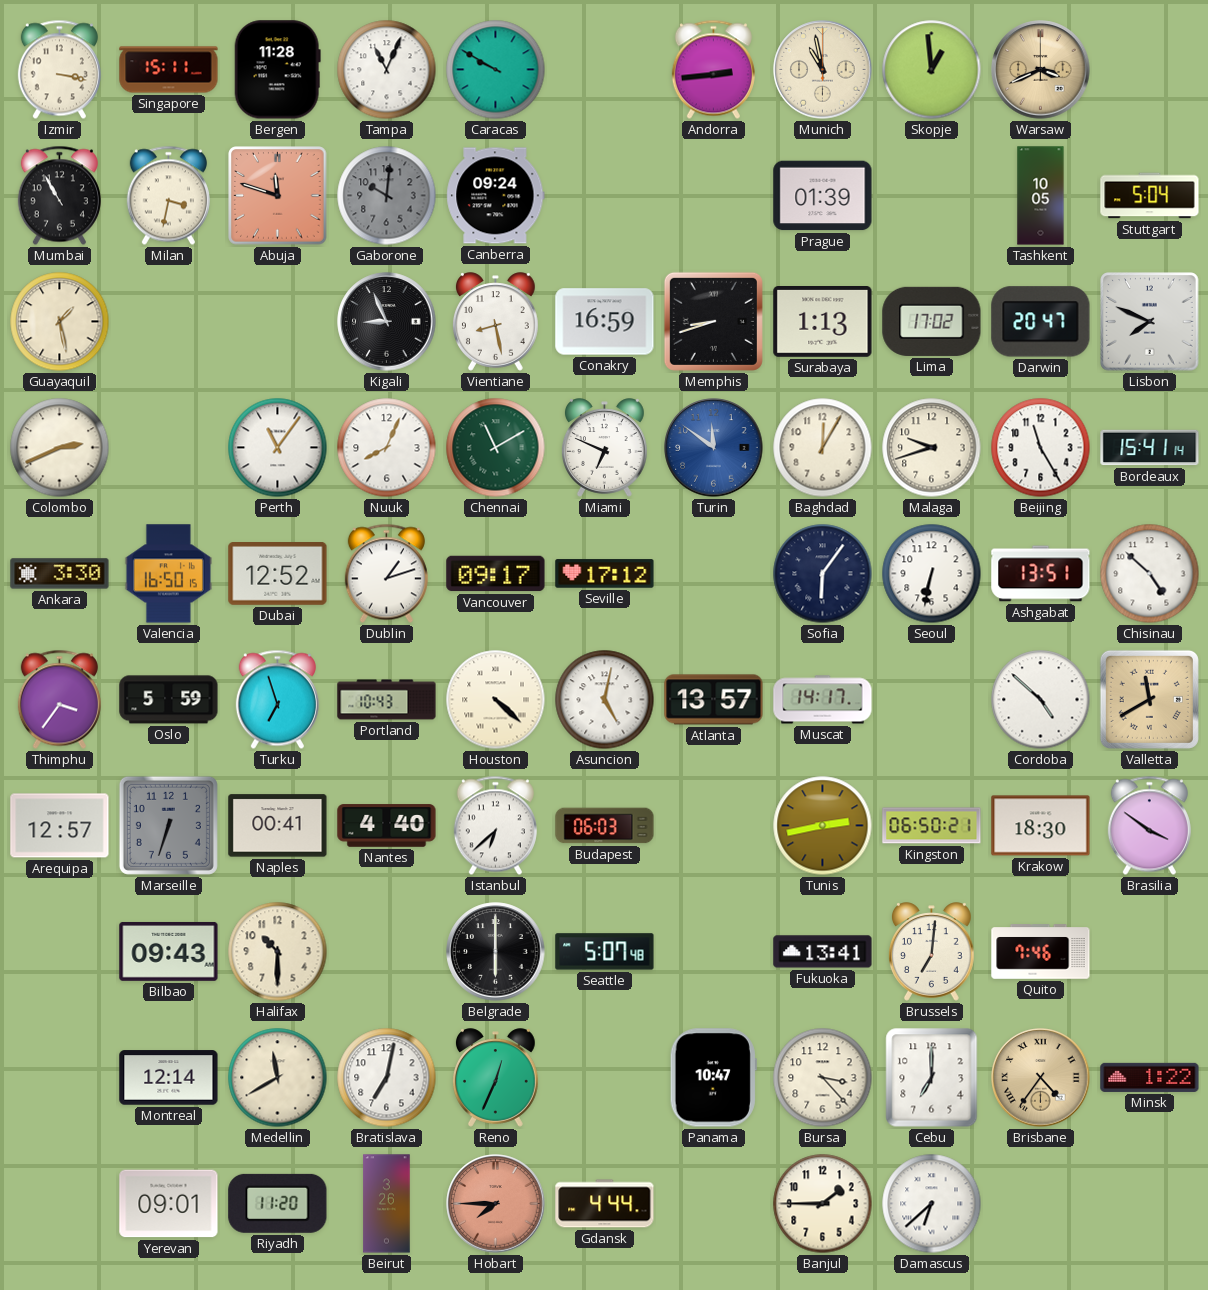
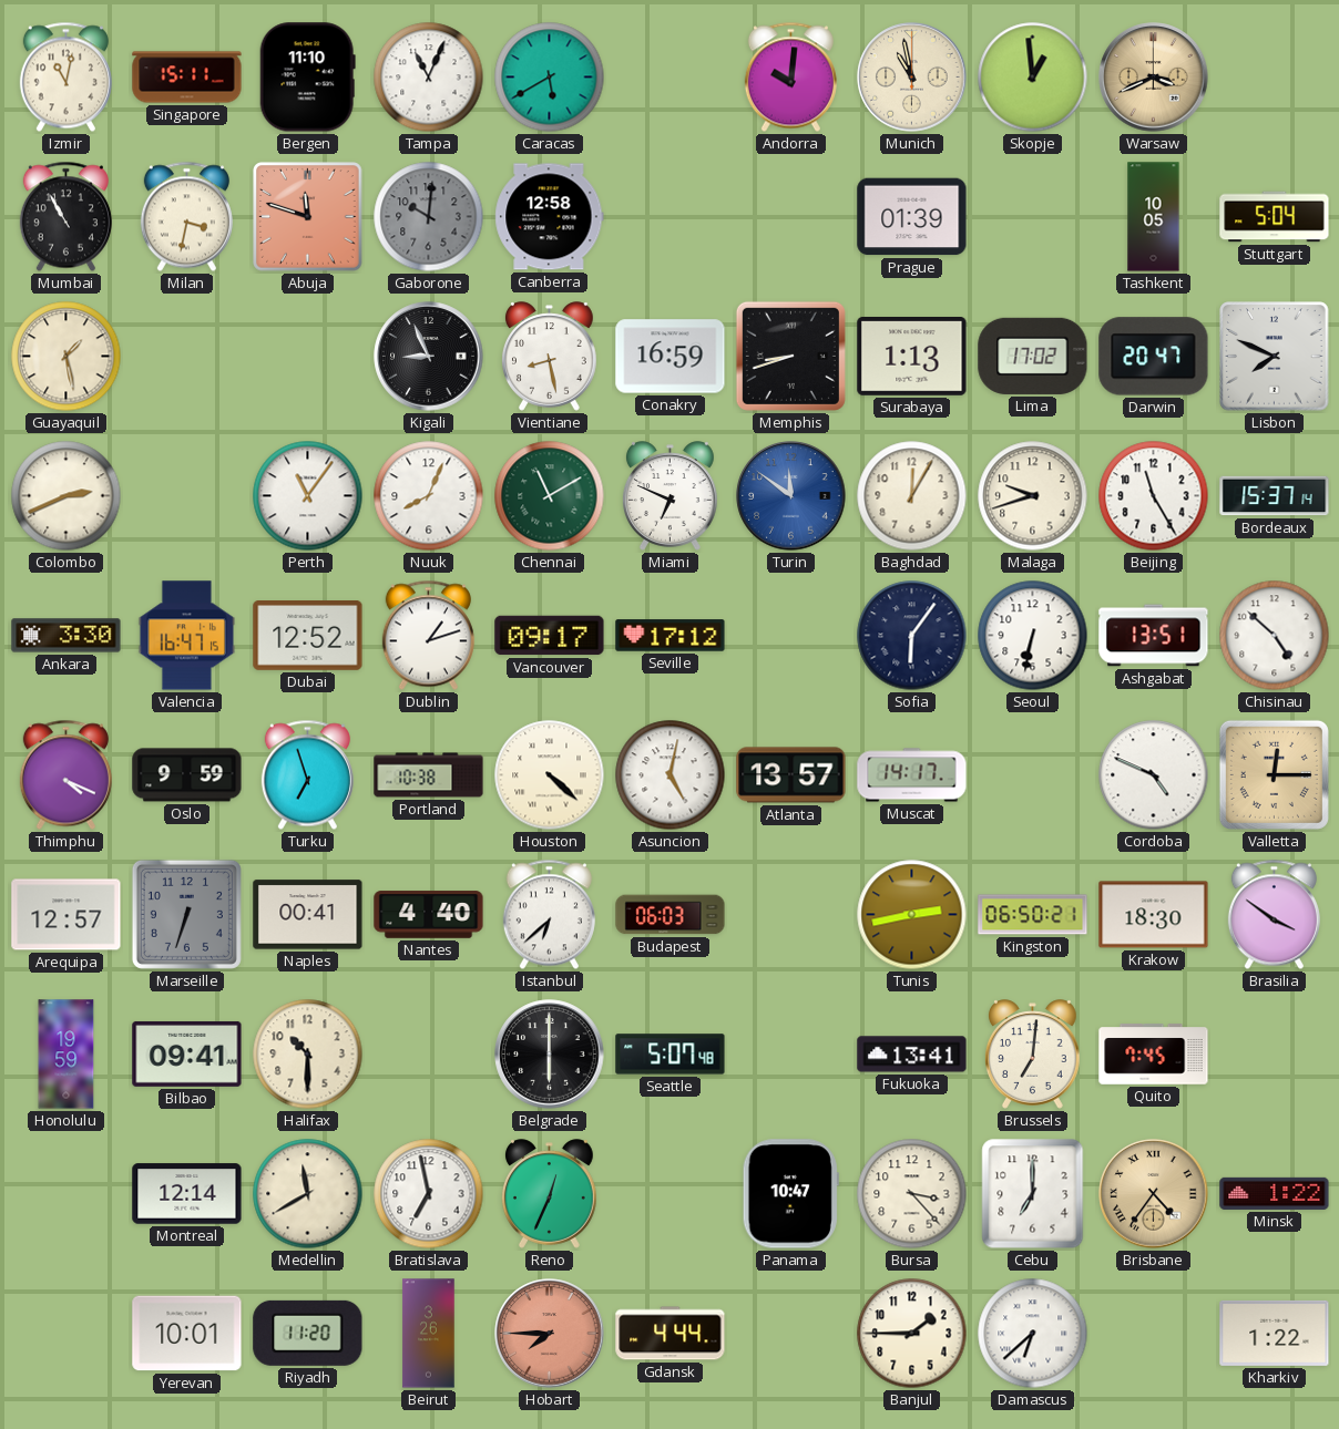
Izmir: 3:17 -> 11:02
Bergen: 11:28 -> 11:10
Caracas: 9:50 -> 5:40
Andorra: 2:44 -> 10:01
Canberra: 09:24 -> 12:58
Bordeaux: 15:41 -> 15:37
Valencia: 16:50 -> 16:47
Thimphu: 3:36 -> 4:19
Oslo: 5:59 -> 9:59
Portland: 10:43 -> 10:38
Cordoba: 4:52 -> 4:49
Valletta: 11:40 -> 12:15
Honolulu: none -> 19:59
Bilbao: 09:43 -> 09:41
Quito: 7:46 -> 7:45
Bratislava: 7:02 -> 6:58
Yerevan: 09:01 -> 10:01
Kharkiv: none -> 1:22
